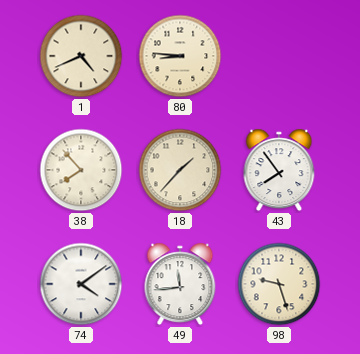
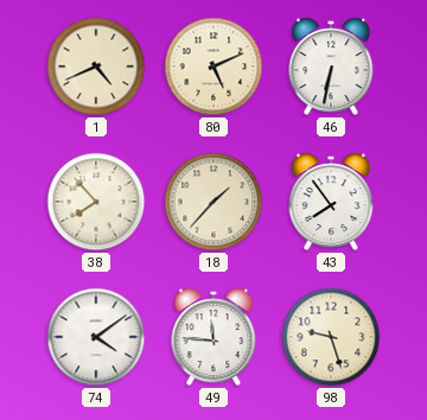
80: 8:46 -> 5:11
46: none -> 6:32
49: 11:44 -> 11:46
